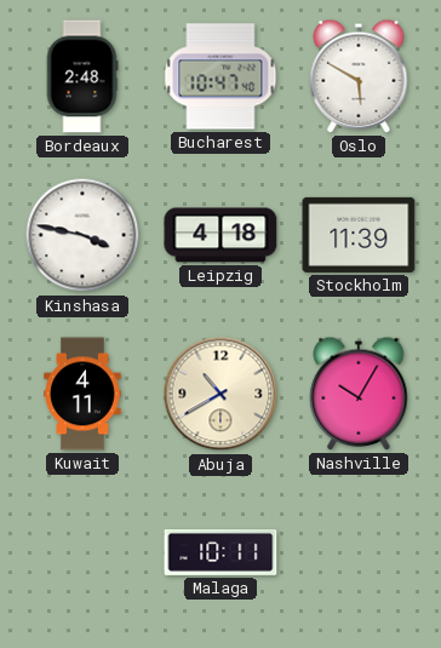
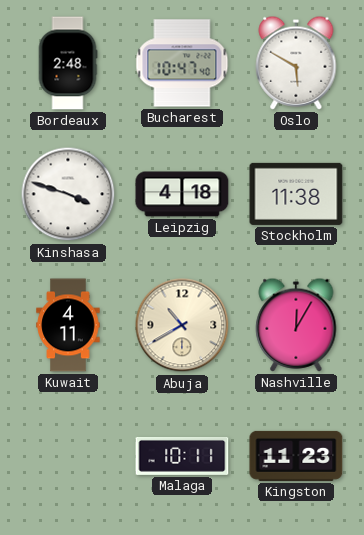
Kinshasa: 3:47 -> 3:48
Stockholm: 11:39 -> 11:38
Nashville: 10:05 -> 12:05
Kingston: none -> 11:23
